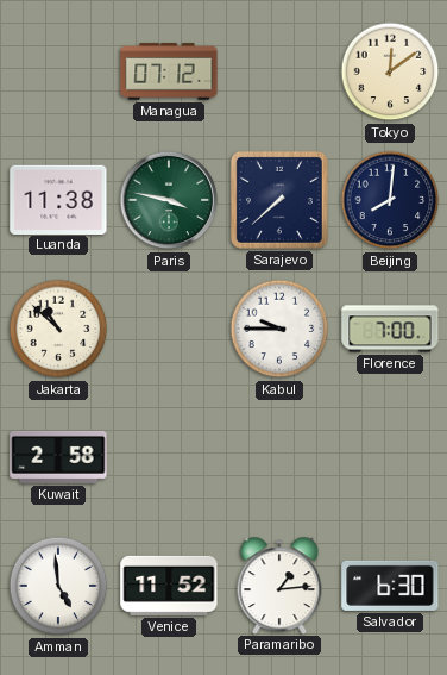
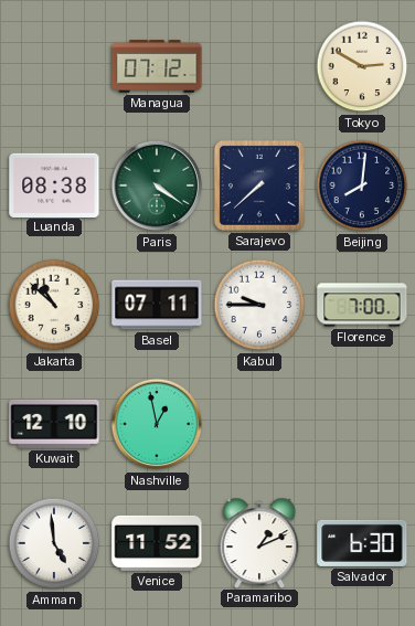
Tokyo: 12:09 -> 2:50
Luanda: 11:38 -> 08:38
Paris: 3:47 -> 4:21
Basel: none -> 07:11
Kuwait: 2:58 -> 12:10
Nashville: none -> 12:58
Paramaribo: 1:14 -> 1:11
